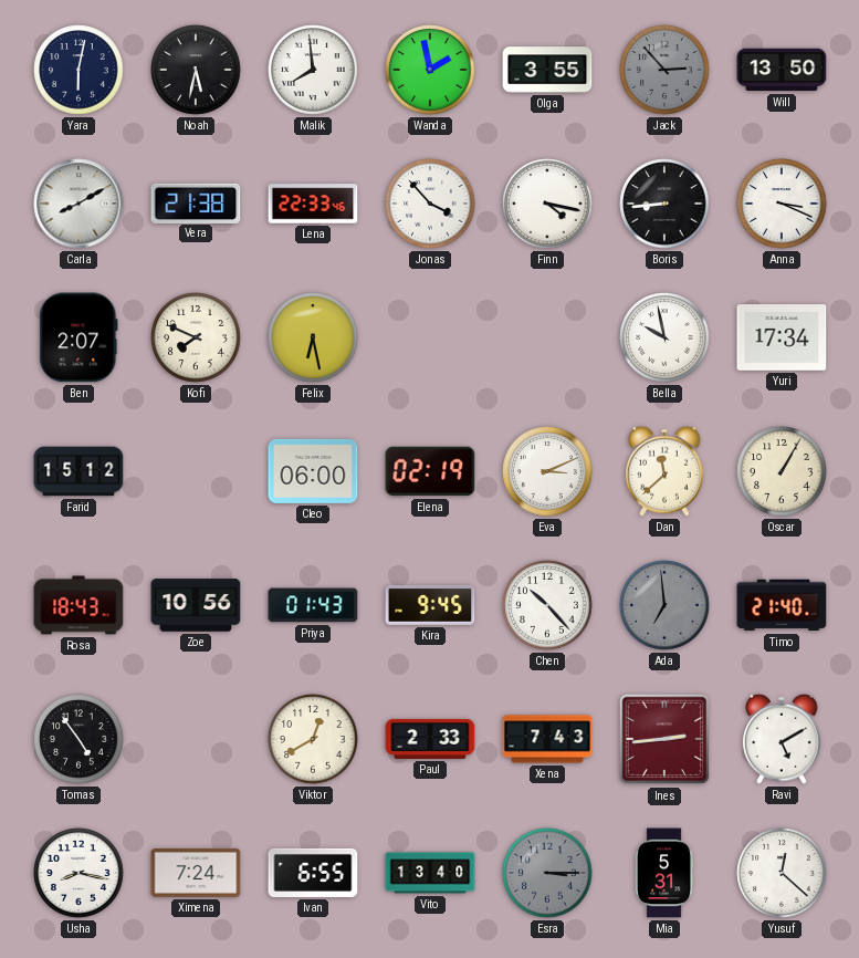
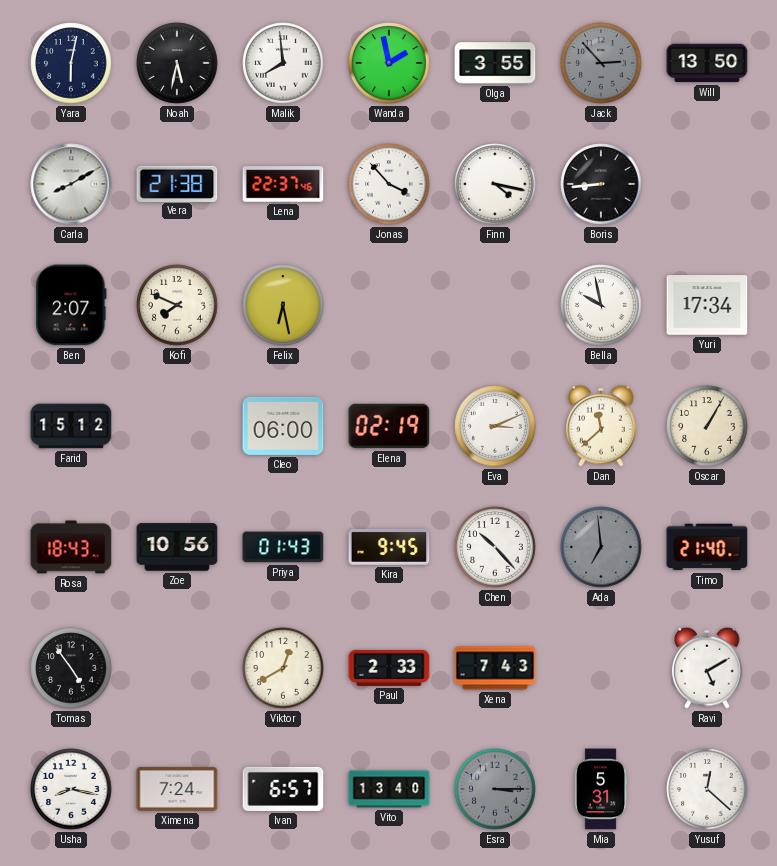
Lena: 22:33 -> 22:37
Anna: 3:19 -> none
Ines: 2:44 -> none
Ivan: 6:55 -> 6:57
